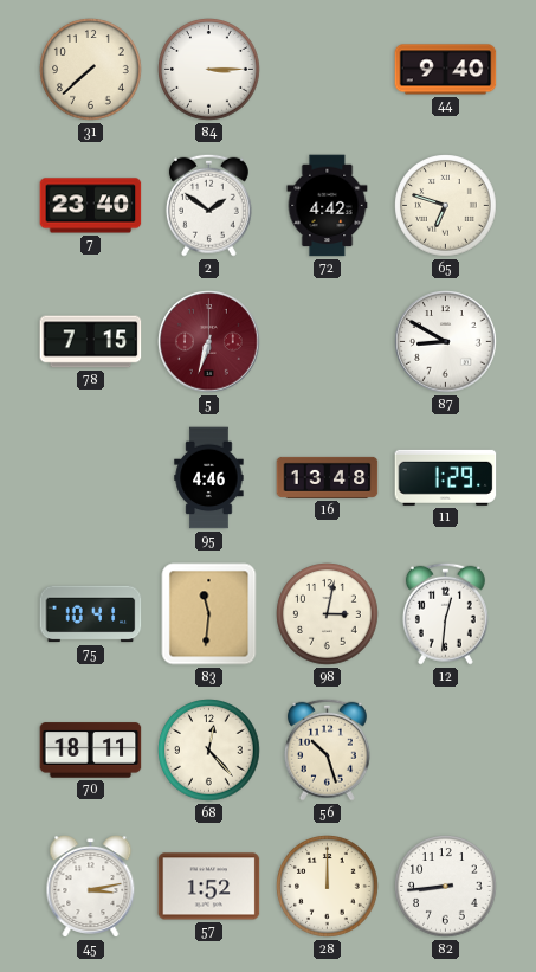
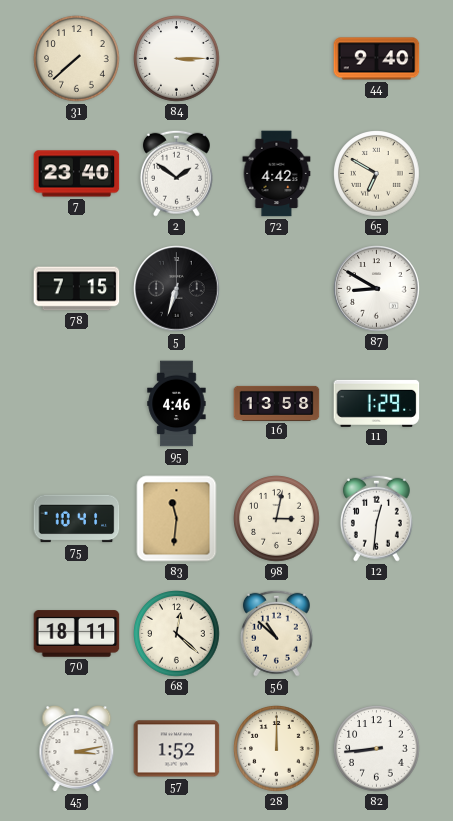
65: 6:48 -> 6:50
5 dial: burgundy -> black
16: 13:48 -> 13:58
68: 12:23 -> 12:22
56: 10:27 -> 10:52
